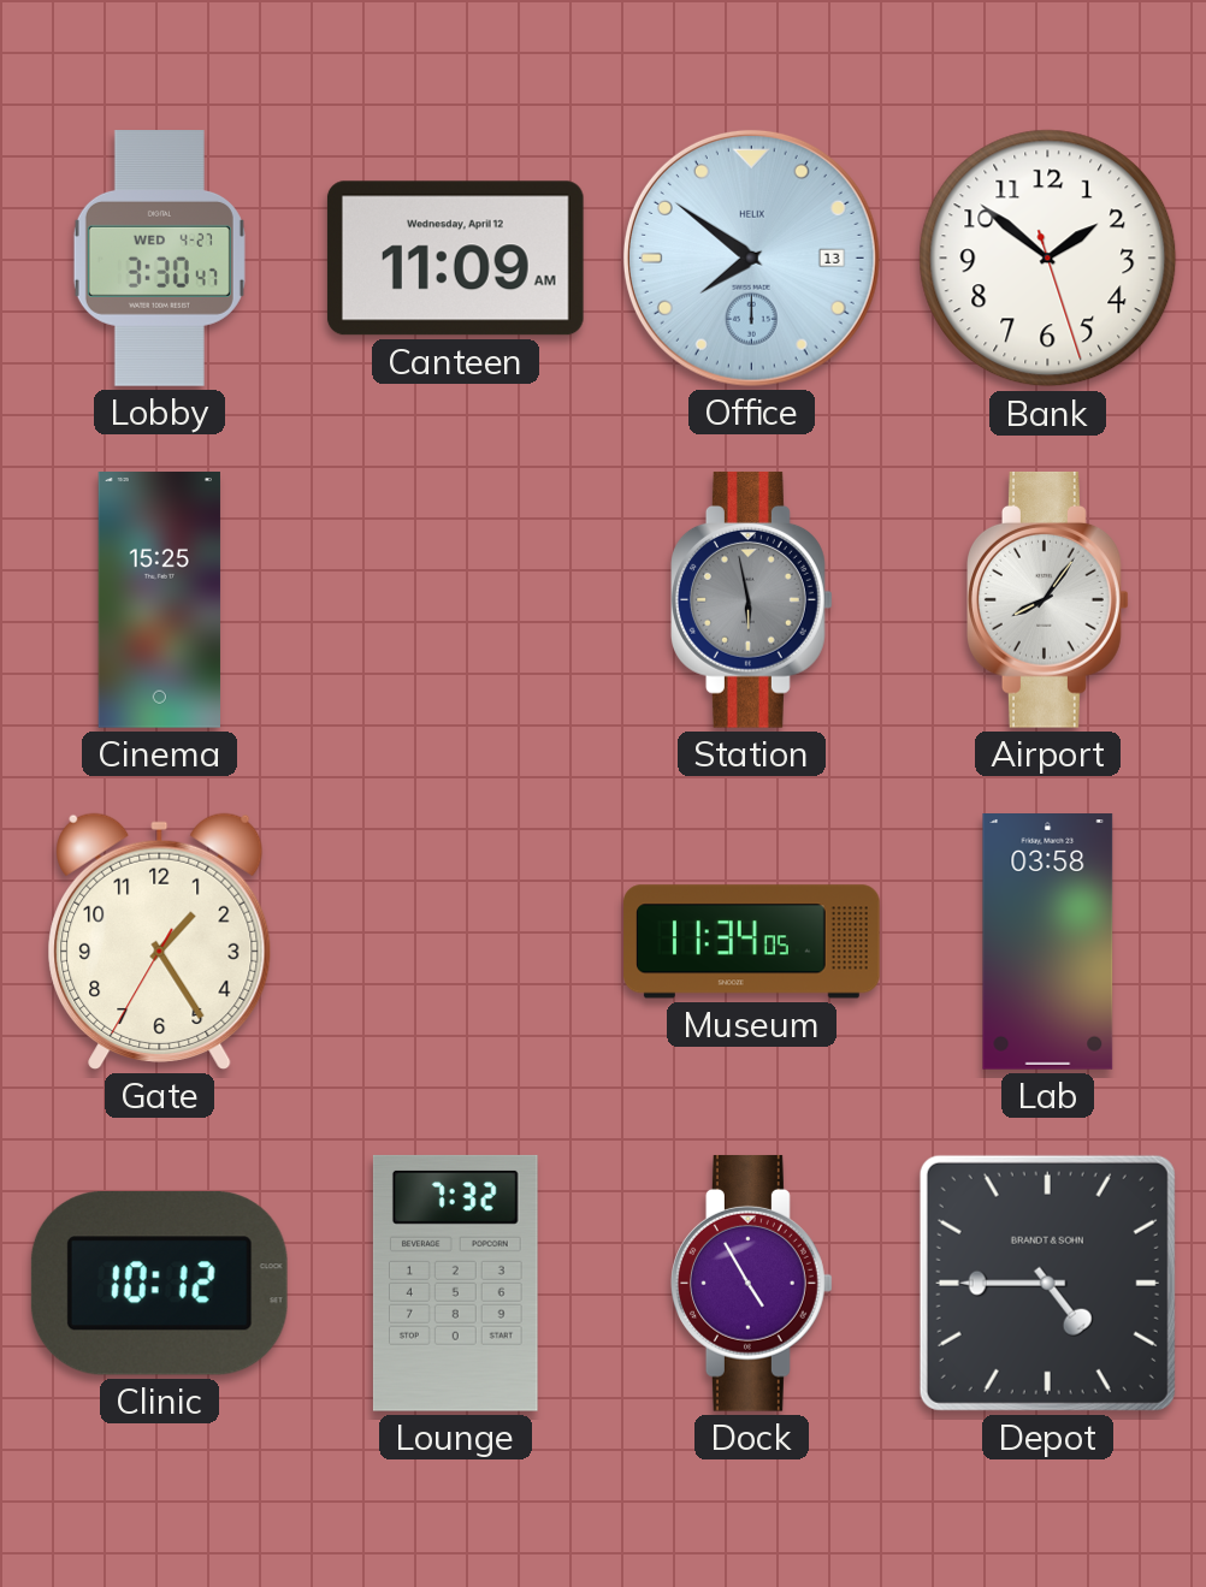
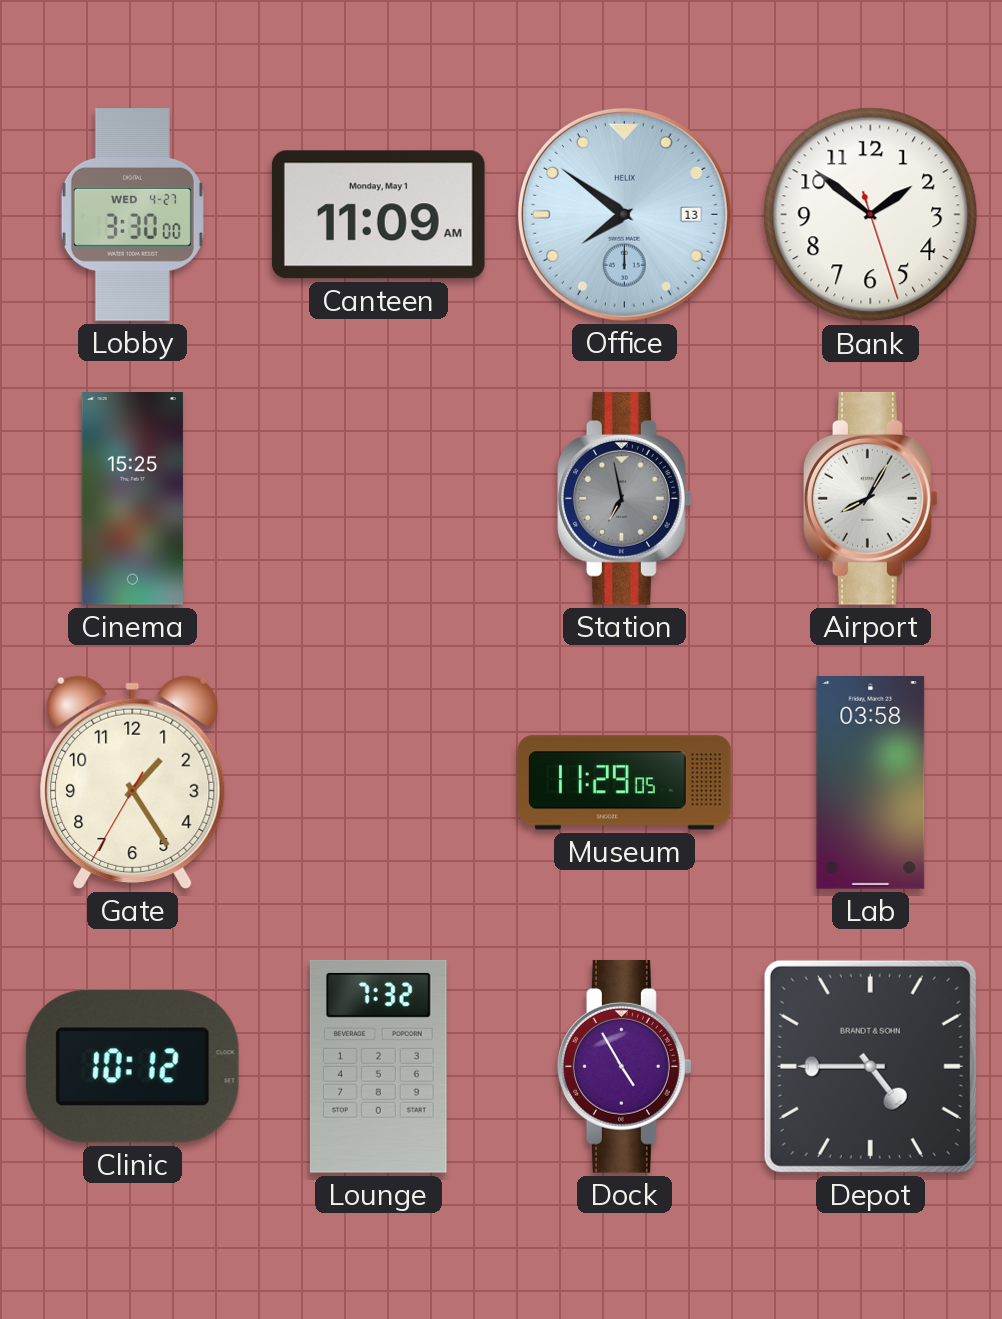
Lobby: 3:30:47 -> 3:30:00
Canteen date: Wednesday, April 12 -> Monday, May 1
Station: 5:58 -> 6:58
Airport: 8:06 -> 8:05
Museum: 11:34 -> 11:29
